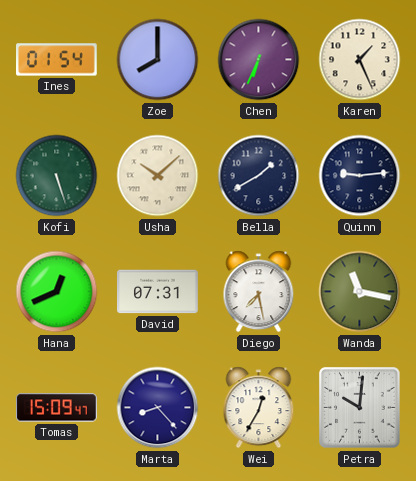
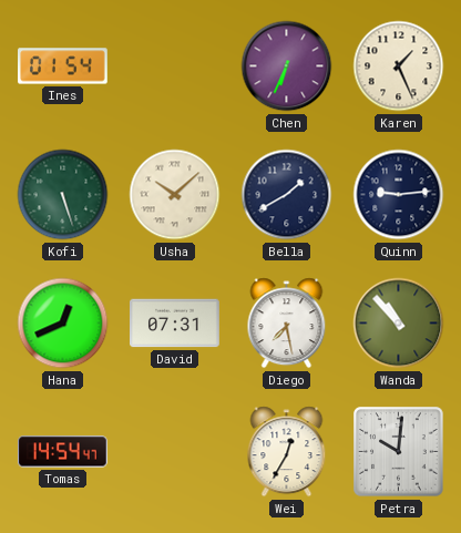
Zoe: 8:00 -> none
Wanda: 11:17 -> 10:53
Tomas: 15:09 -> 14:54
Marta: 8:23 -> none
